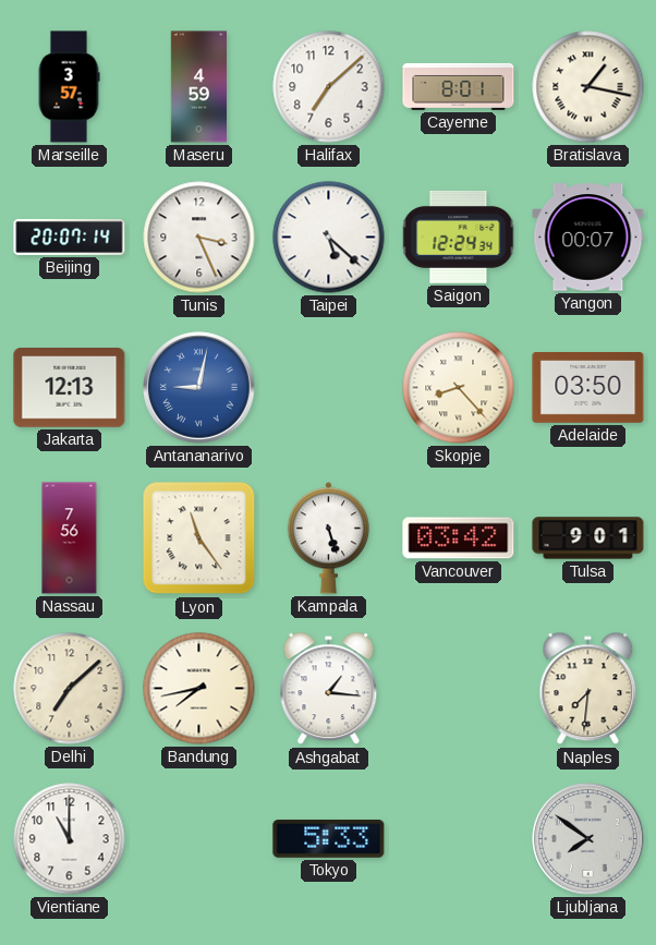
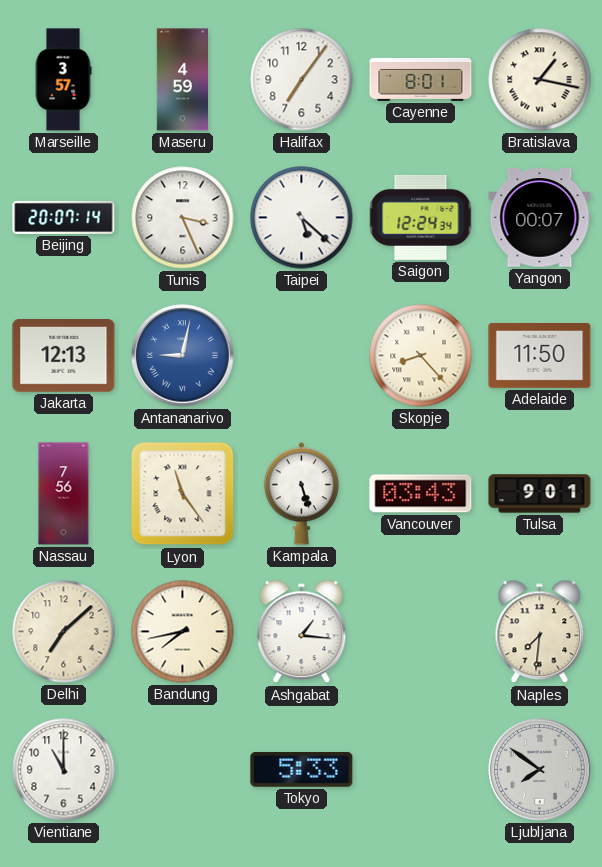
Halifax: 7:08 -> 7:06
Adelaide: 03:50 -> 11:50
Vancouver: 03:42 -> 03:43
